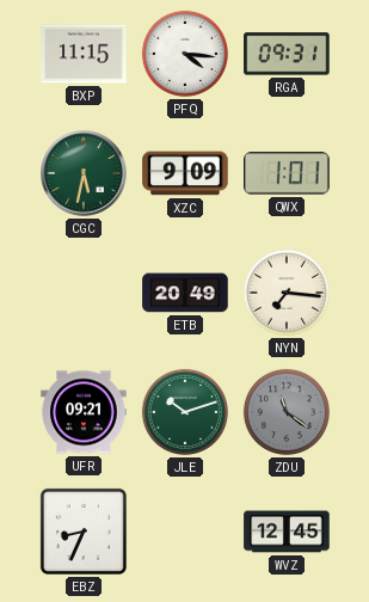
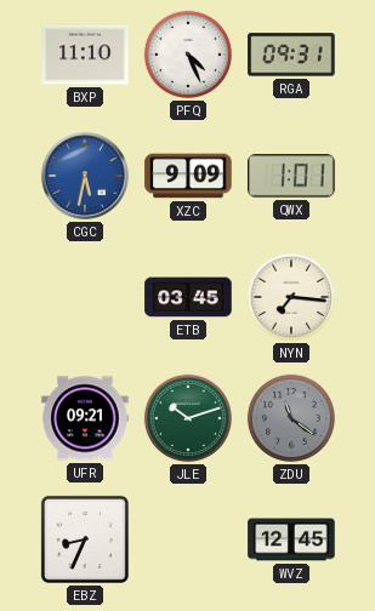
BXP: 11:15 -> 11:10
PFQ: 4:16 -> 4:26
CGC dial: green -> blue
ETB: 20:49 -> 03:45
